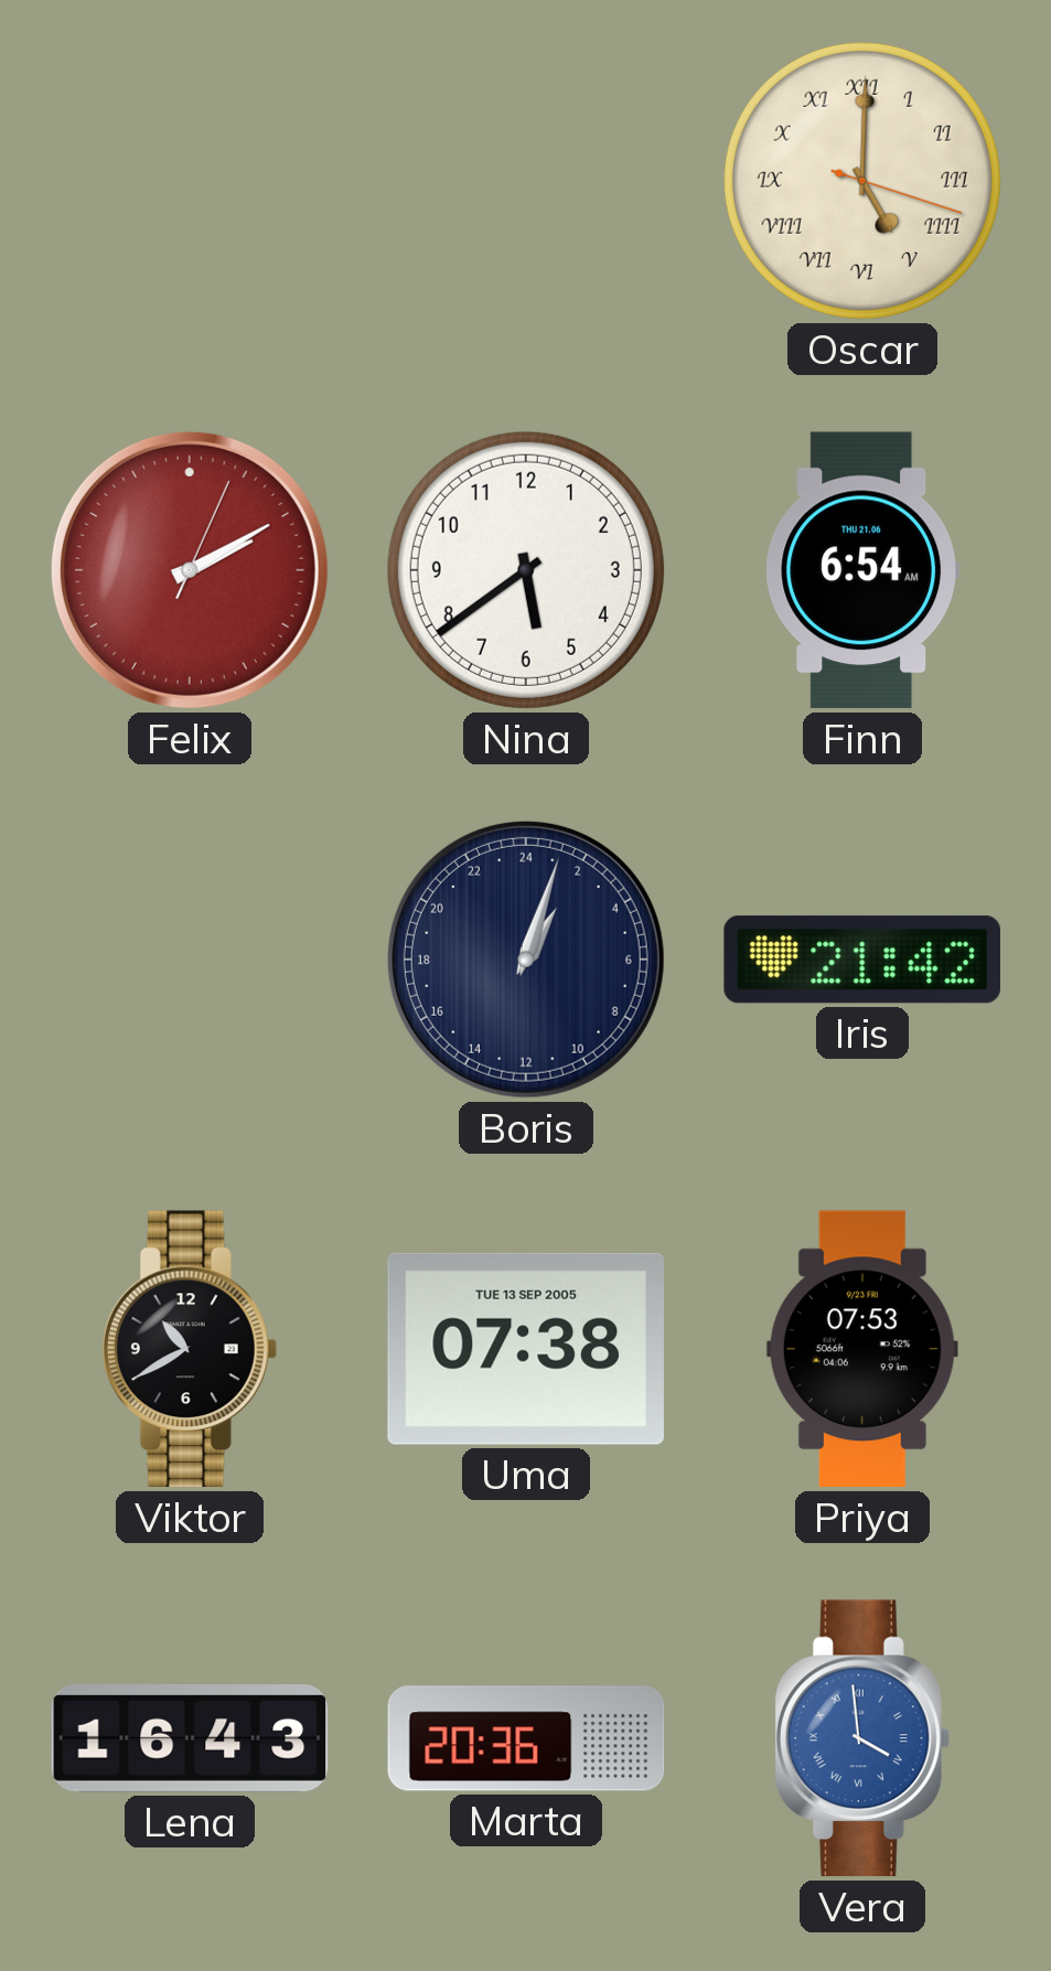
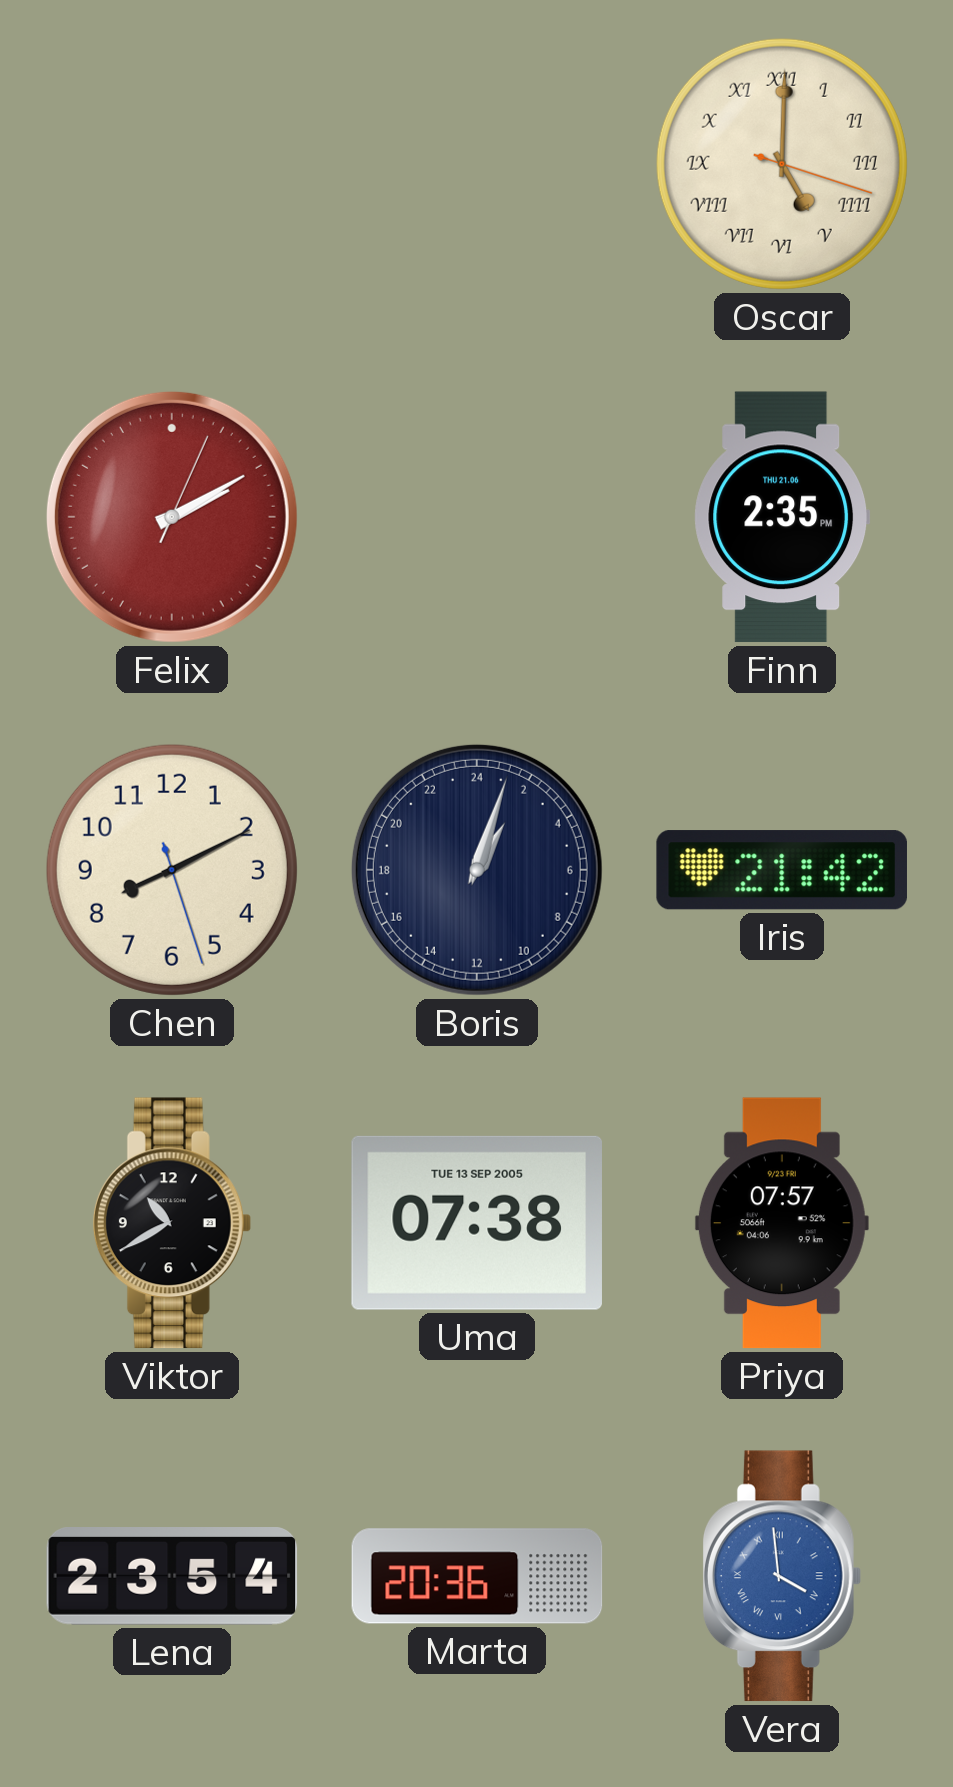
Nina: 5:39 -> none
Finn: 6:54 -> 2:35
Chen: none -> 8:10
Priya: 07:53 -> 07:57
Lena: 16:43 -> 23:54
